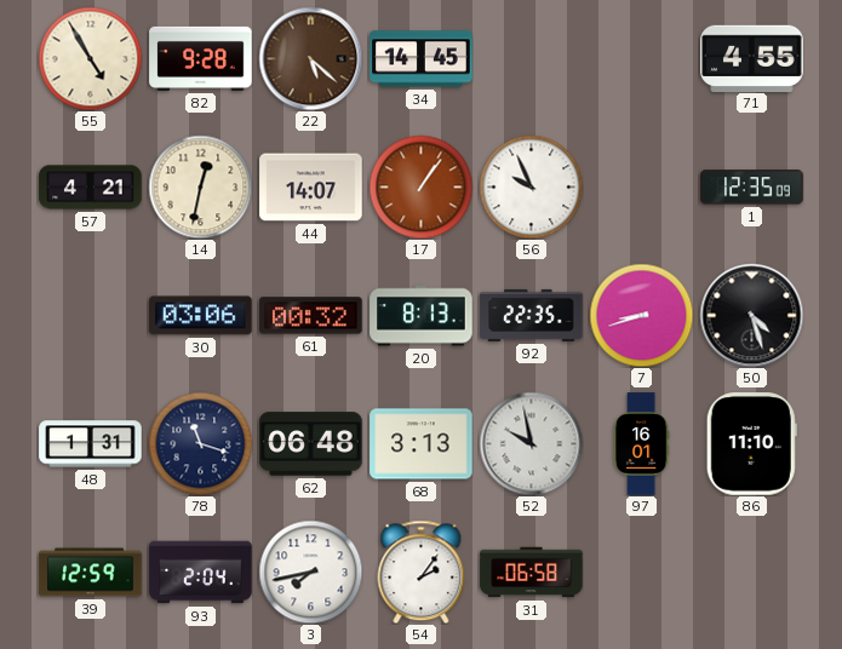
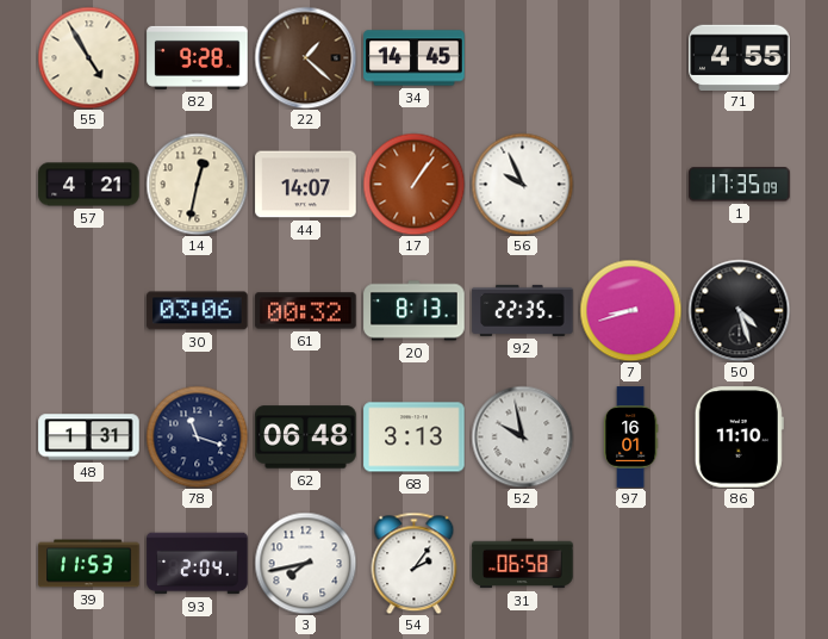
22: 5:22 -> 1:22
1: 12:35 -> 17:35
39: 12:59 -> 11:53
